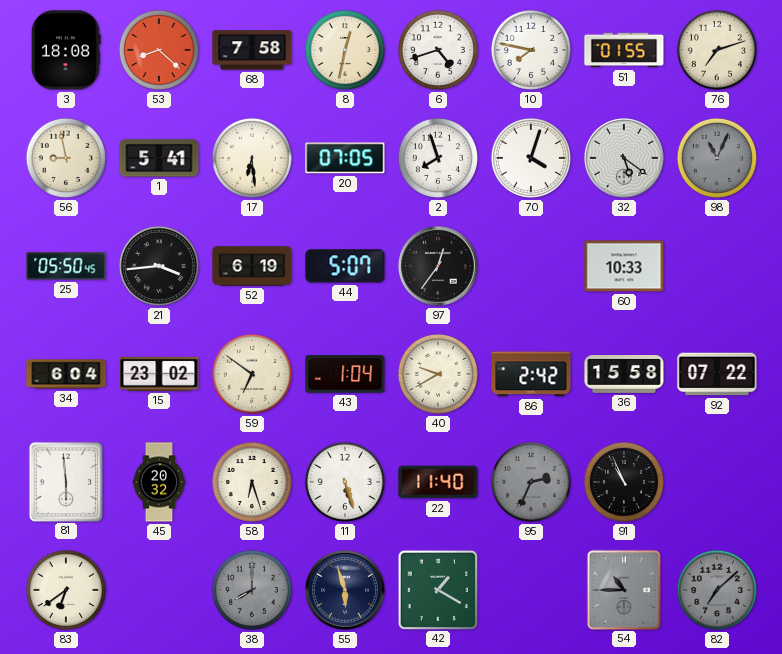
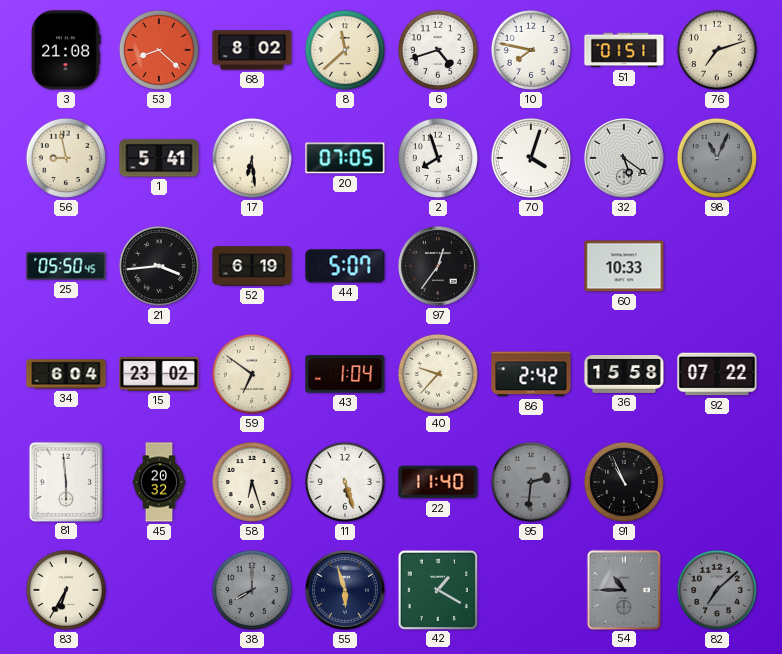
3: 18:08 -> 21:08
68: 7:58 -> 8:02
8: 12:32 -> 11:38
51: 01:55 -> 01:51
40: 9:40 -> 9:37
95: 2:34 -> 2:31
83: 6:39 -> 6:35
